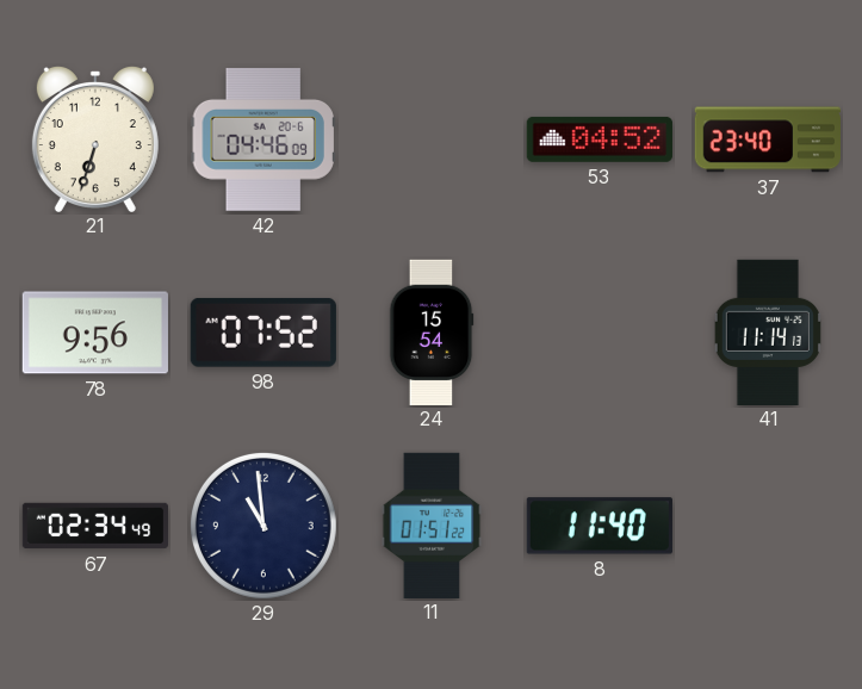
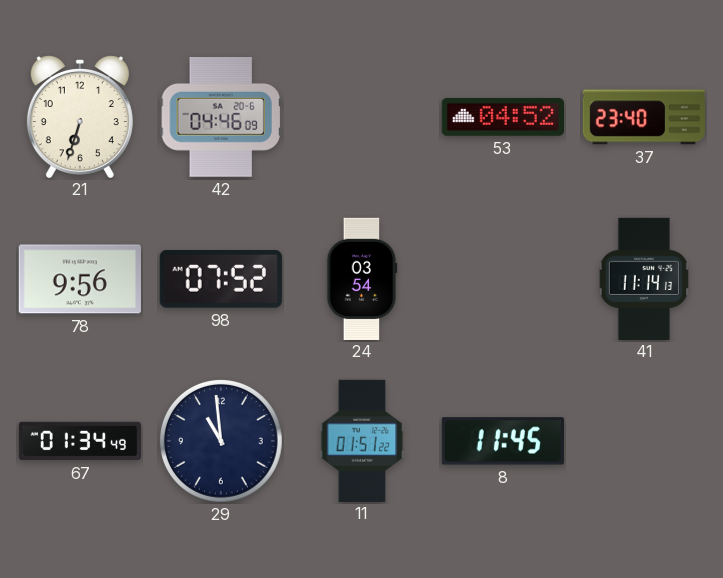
24: 15:54 -> 03:54
67: 02:34 -> 01:34
8: 11:40 -> 11:45
